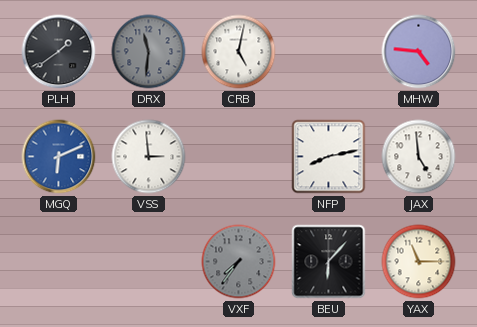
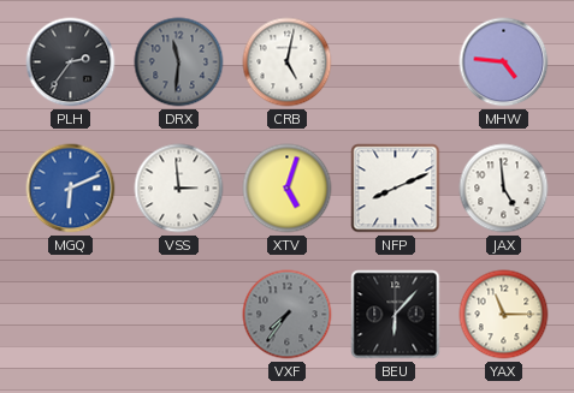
PLH: 1:39 -> 2:36
XTV: none -> 5:03
NFP: 8:13 -> 8:11
